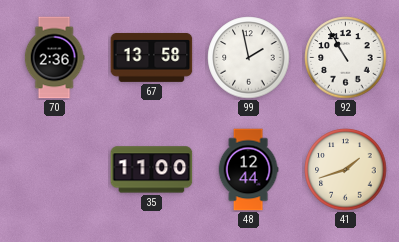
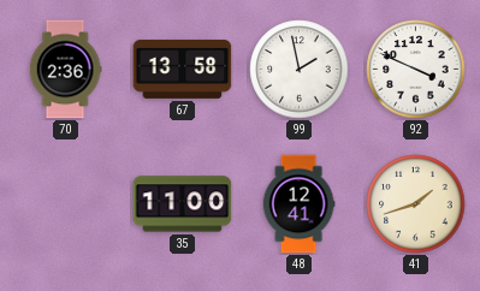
92: 10:55 -> 3:49
48: 12:44 -> 12:41
